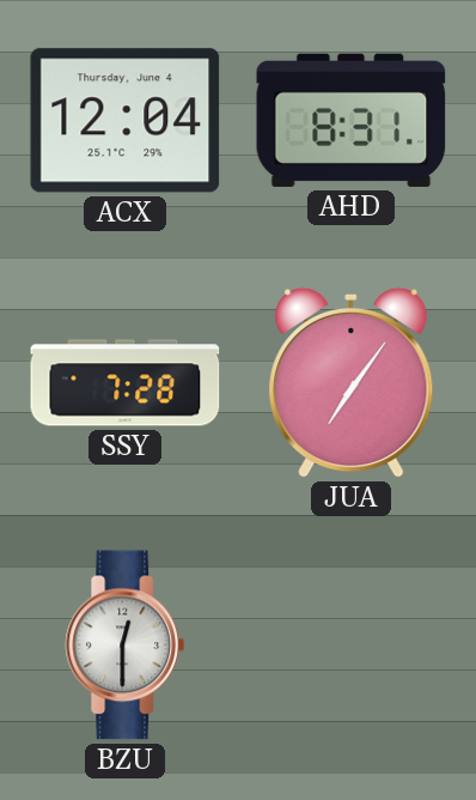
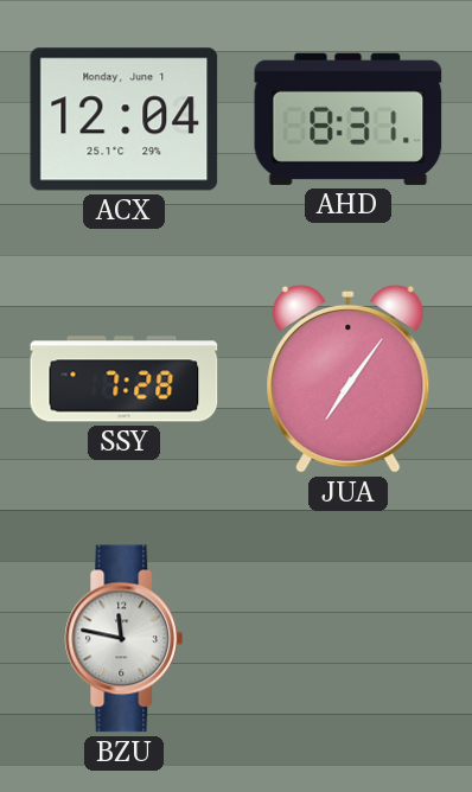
ACX date: Thursday, June 4 -> Monday, June 1
BZU: 12:30 -> 11:47
